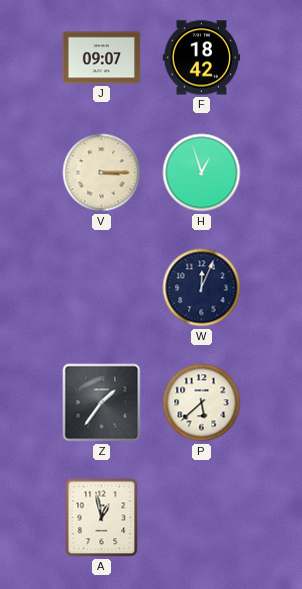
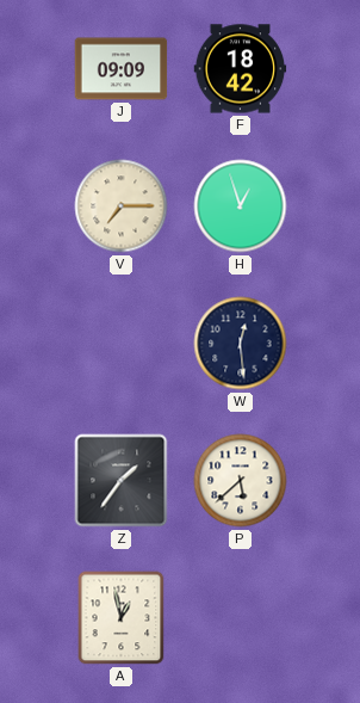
J: 09:07 -> 09:09
V: 3:15 -> 7:15
W: 12:04 -> 12:29
